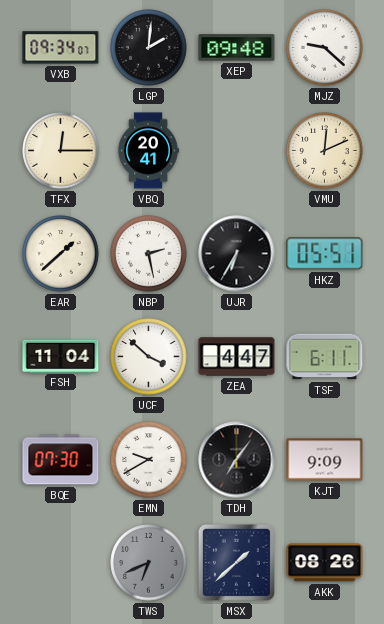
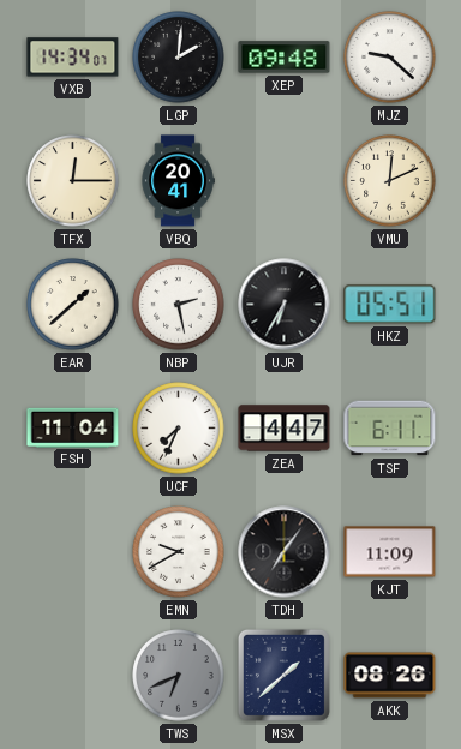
VXB: 09:34 -> 14:34
UCF: 3:52 -> 7:34
BQE: 07:30 -> none
KJT: 9:09 -> 11:09
